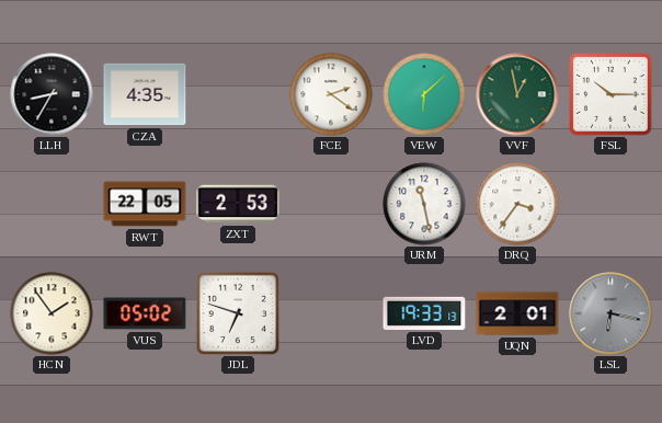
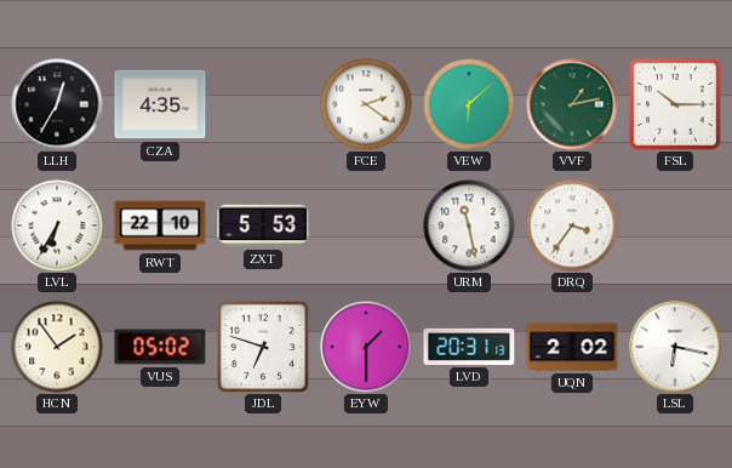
LLH: 8:35 -> 12:35
VVF: 12:58 -> 1:13
LVL: none -> 6:35
RWT: 22:05 -> 22:10
ZXT: 2:53 -> 5:53
EYW: none -> 1:30
LVD: 19:33 -> 20:31
UQN: 2:01 -> 2:02
LSL dial: grey -> white
